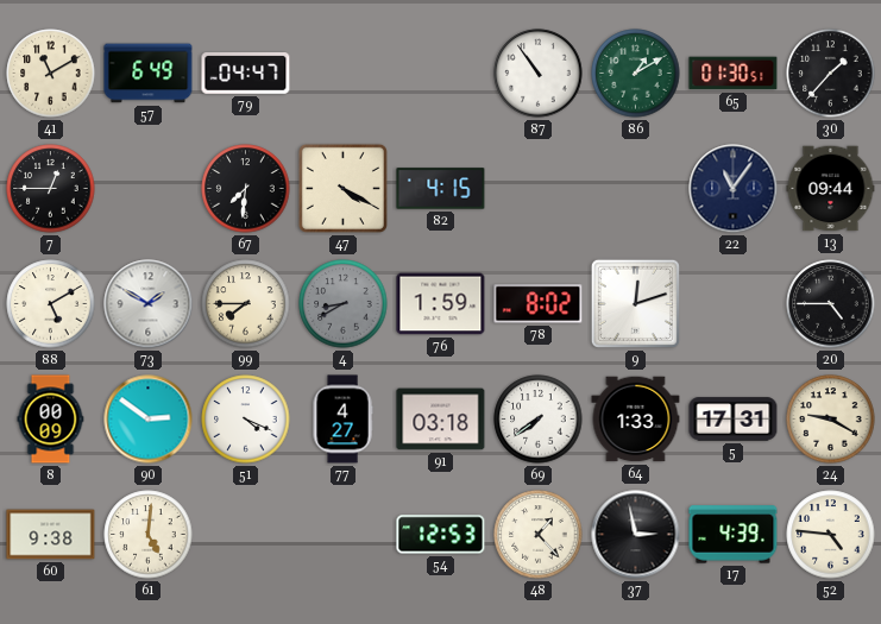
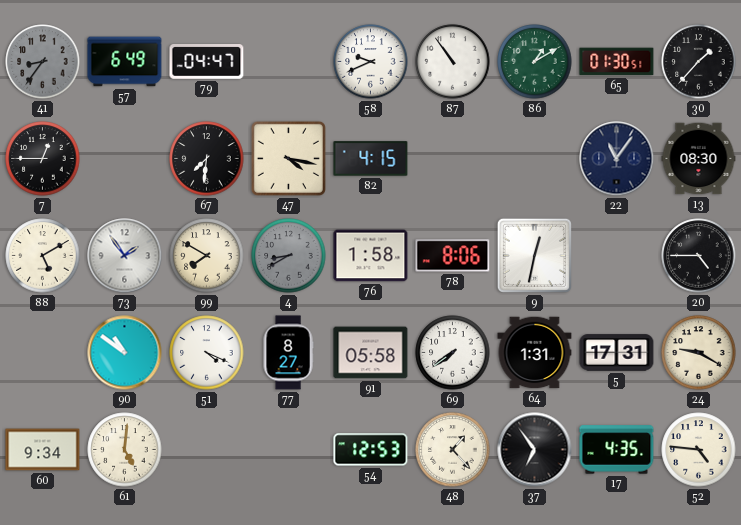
41: 11:10 -> 8:36
41 dial: cream -> grey
58: none -> 9:41
47: 4:20 -> 4:17
13: 09:44 -> 08:30
73: 1:50 -> 1:54
99: 7:45 -> 7:50
76: 1:59 -> 1:58
78: 8:02 -> 8:06
9: 12:12 -> 12:32
8: 00:09 -> none
90: 2:51 -> 10:51
77: 4:27 -> 8:27
91: 03:18 -> 05:58
64: 1:33 -> 1:31
60: 9:38 -> 9:34
37: 2:58 -> 6:54
17: 4:39 -> 4:35
